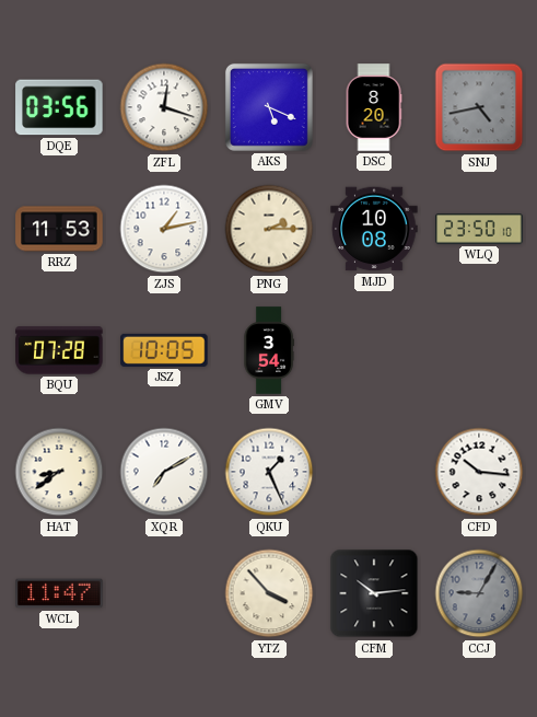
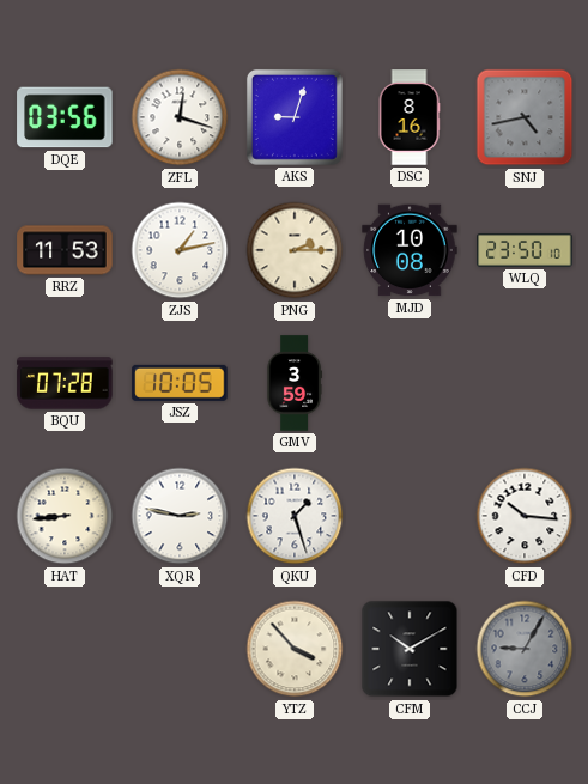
AKS: 5:19 -> 9:03
DSC: 8:20 -> 8:16
GMV: 3:54 -> 3:59
HAT: 8:39 -> 8:44
XQR: 7:10 -> 2:47
QKU: 1:26 -> 1:27
WCL: 11:47 -> none
CFM: 10:14 -> 10:10
